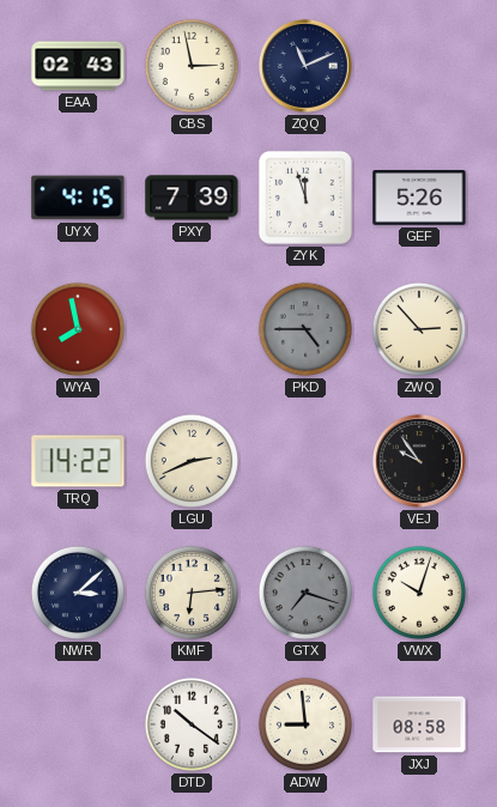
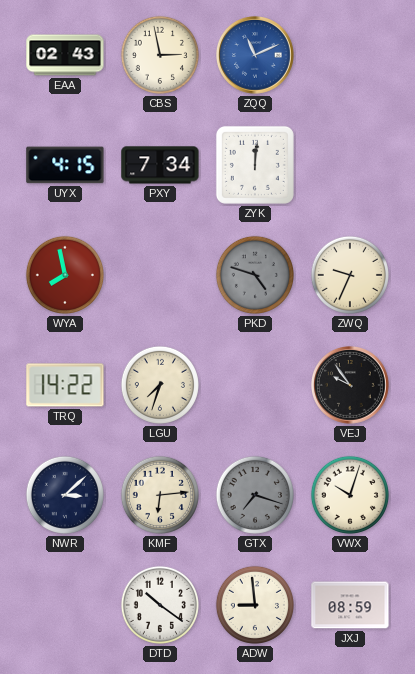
ZQQ dial: navy -> blue
PXY: 7:39 -> 7:34
ZYK: 11:57 -> 12:01
GEF: 5:26 -> none
PKD: 4:45 -> 4:48
ZWQ: 2:53 -> 9:34
LGU: 2:41 -> 7:33
JXJ: 08:58 -> 08:59
